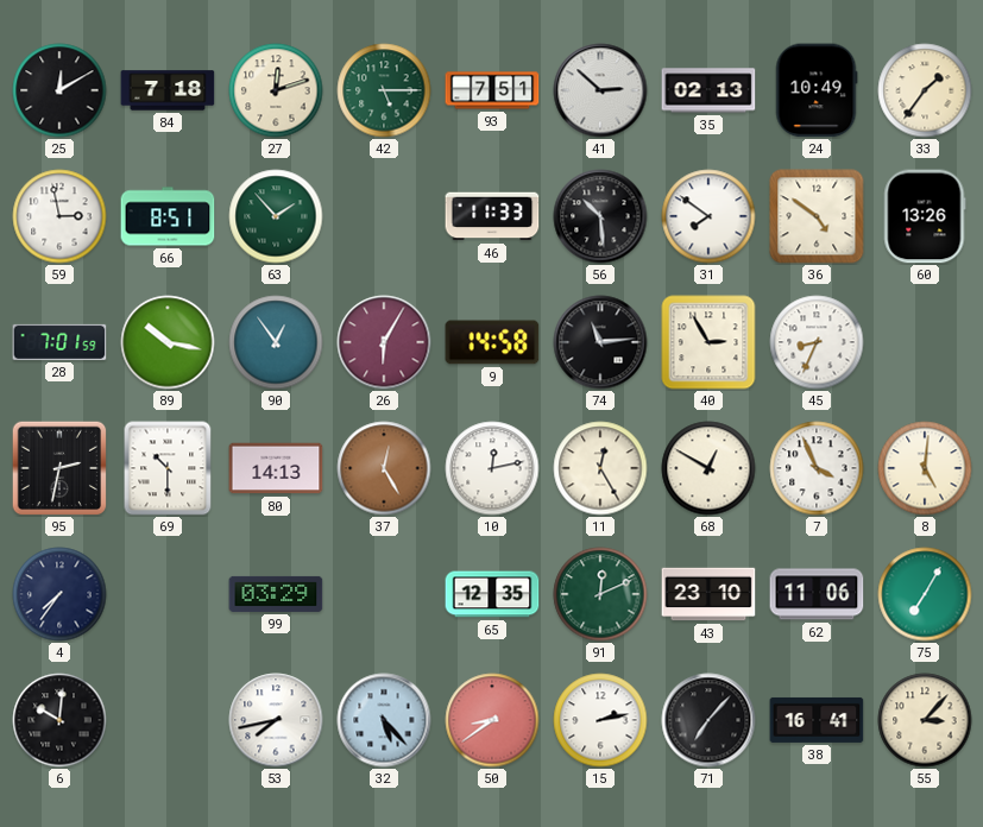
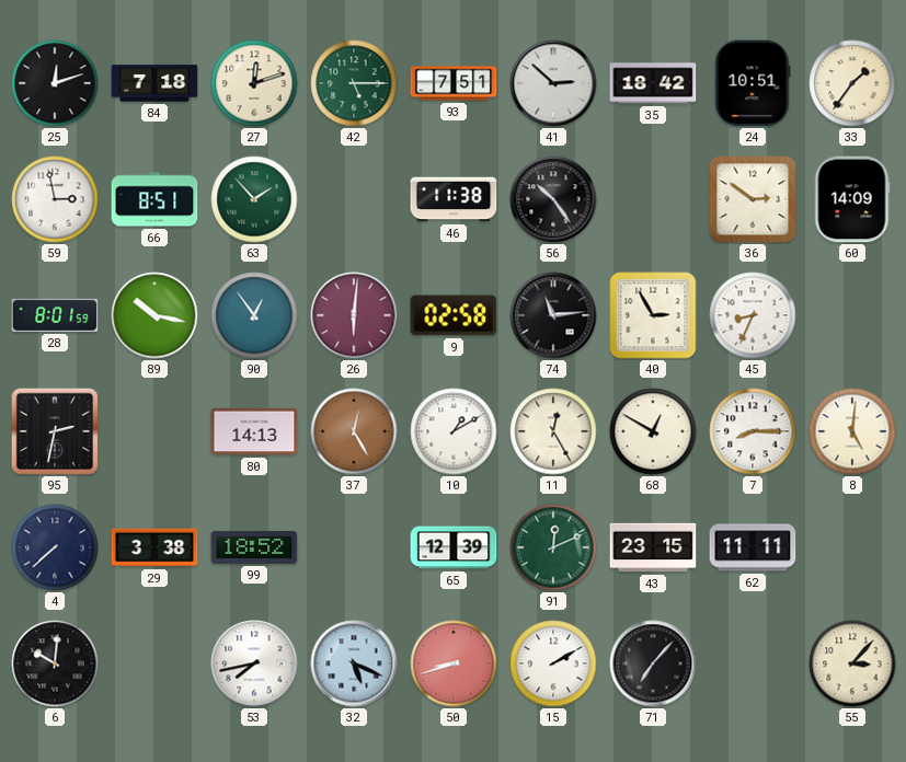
25: 12:10 -> 12:12
35: 02:13 -> 18:42
24: 10:49 -> 10:51
46: 11:33 -> 11:38
56: 10:29 -> 10:24
31: 7:51 -> none
36: 4:51 -> 2:51
60: 13:26 -> 14:09
28: 7:01 -> 8:01
26: 6:05 -> 6:01
9: 14:58 -> 02:58
69: 10:30 -> none
10: 12:13 -> 1:10
7: 3:56 -> 8:15
4: 7:36 -> 7:38
29: none -> 3:38
99: 03:29 -> 18:52
65: 12:35 -> 12:39
43: 23:10 -> 23:15
62: 11:06 -> 11:11
75: 7:05 -> none
32: 5:23 -> 5:19
50: 8:39 -> 8:42
15: 2:13 -> 2:10
38: 16:41 -> none
